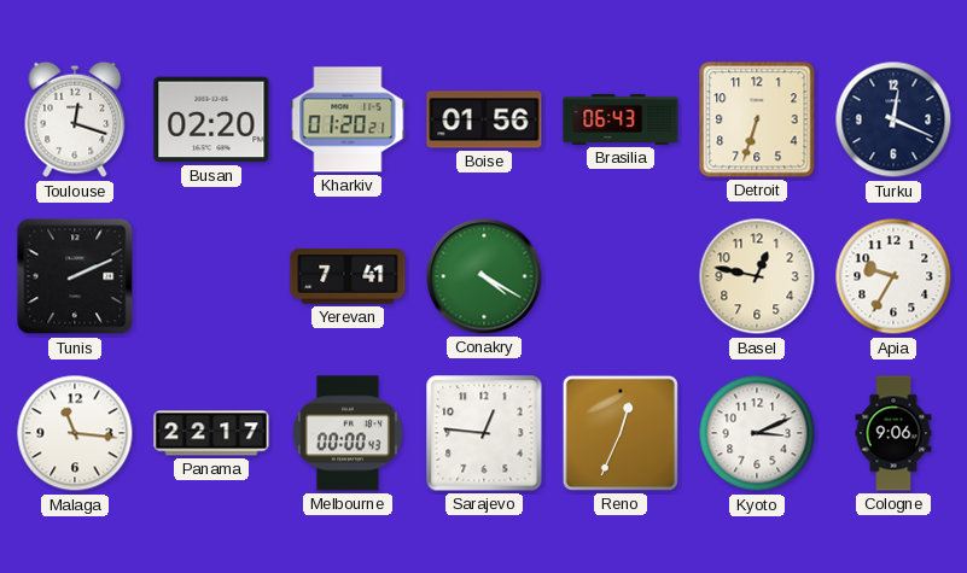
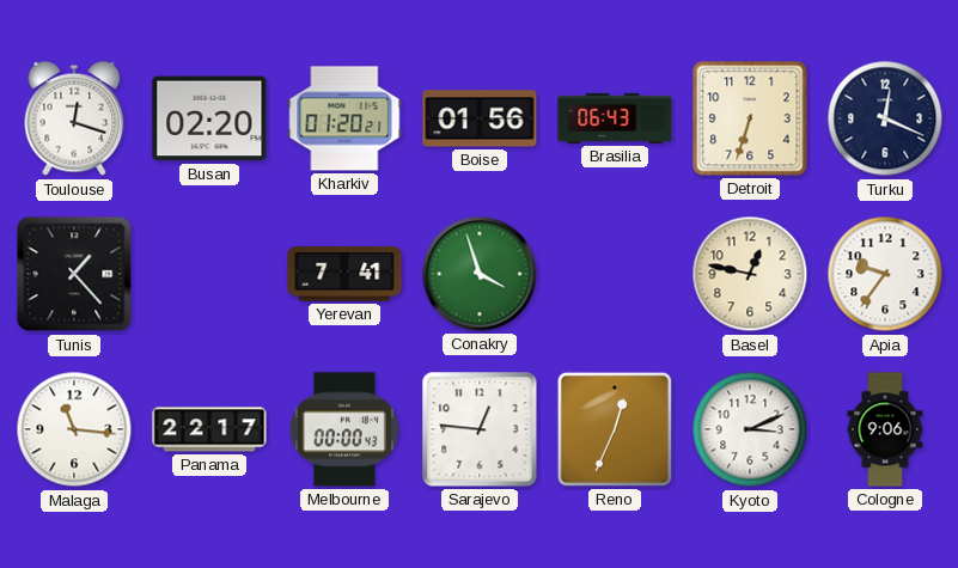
Tunis: 2:11 -> 1:23
Conakry: 4:20 -> 3:57
Apia: 9:35 -> 9:36
